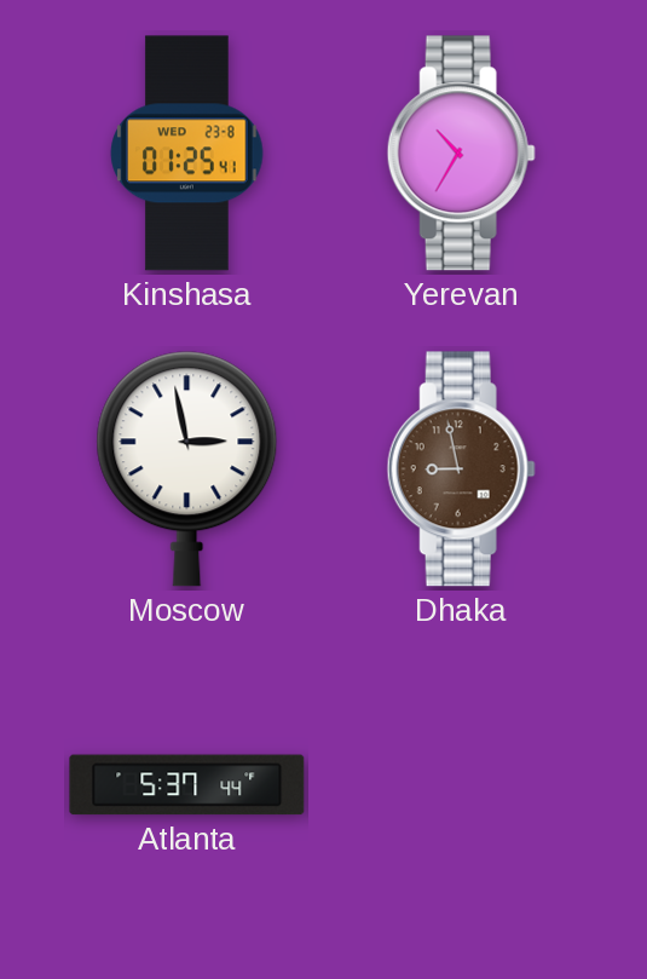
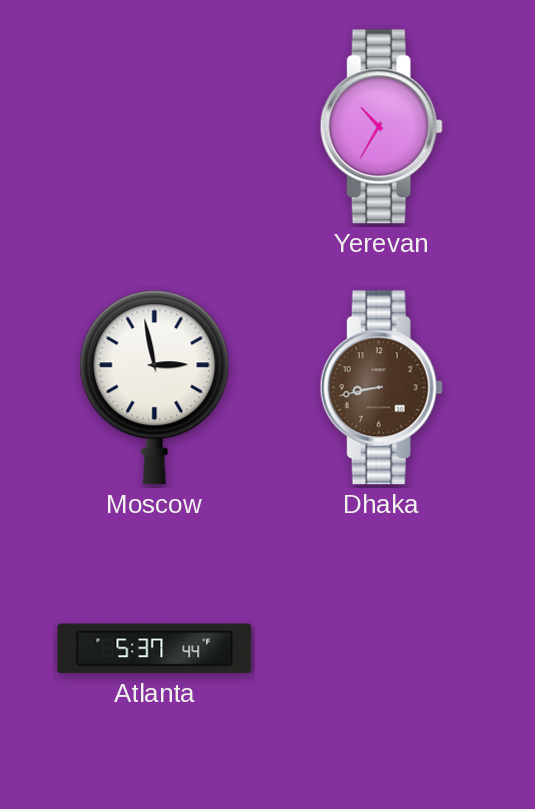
Kinshasa: 01:25 -> none
Dhaka: 8:58 -> 8:43
